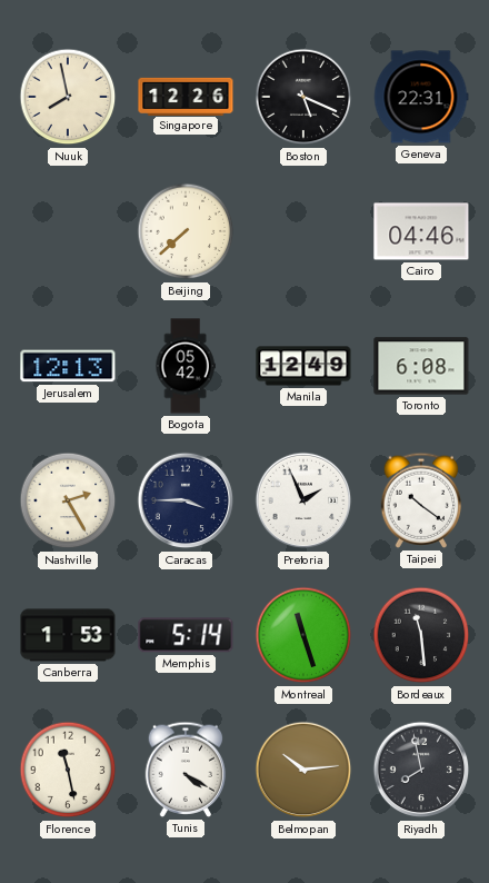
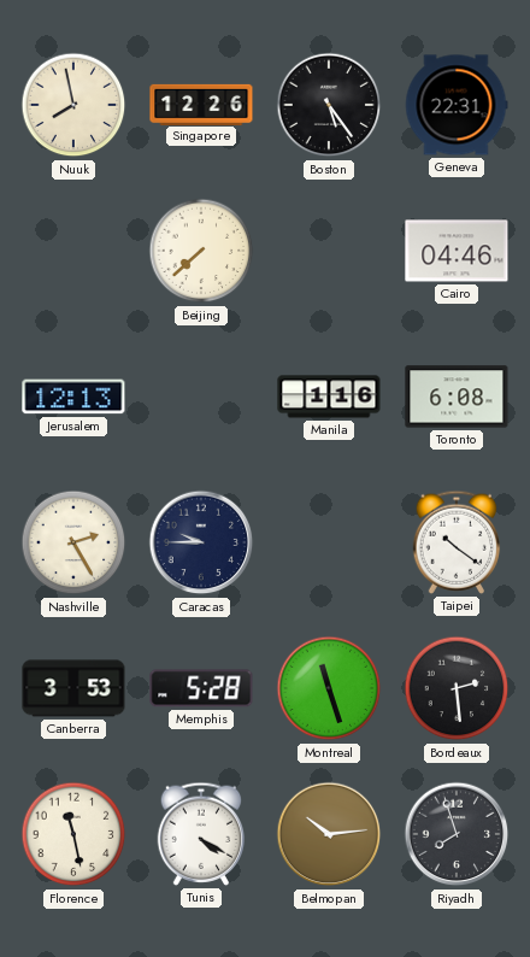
Boston: 5:19 -> 5:24
Bogota: 05:42 -> none
Manila: 12:49 -> 1:16
Caracas: 3:45 -> 9:45
Pretoria: 1:56 -> none
Canberra: 1:53 -> 3:53
Memphis: 5:14 -> 5:28
Bordeaux: 11:29 -> 2:29
Riyadh: 7:58 -> 7:57
